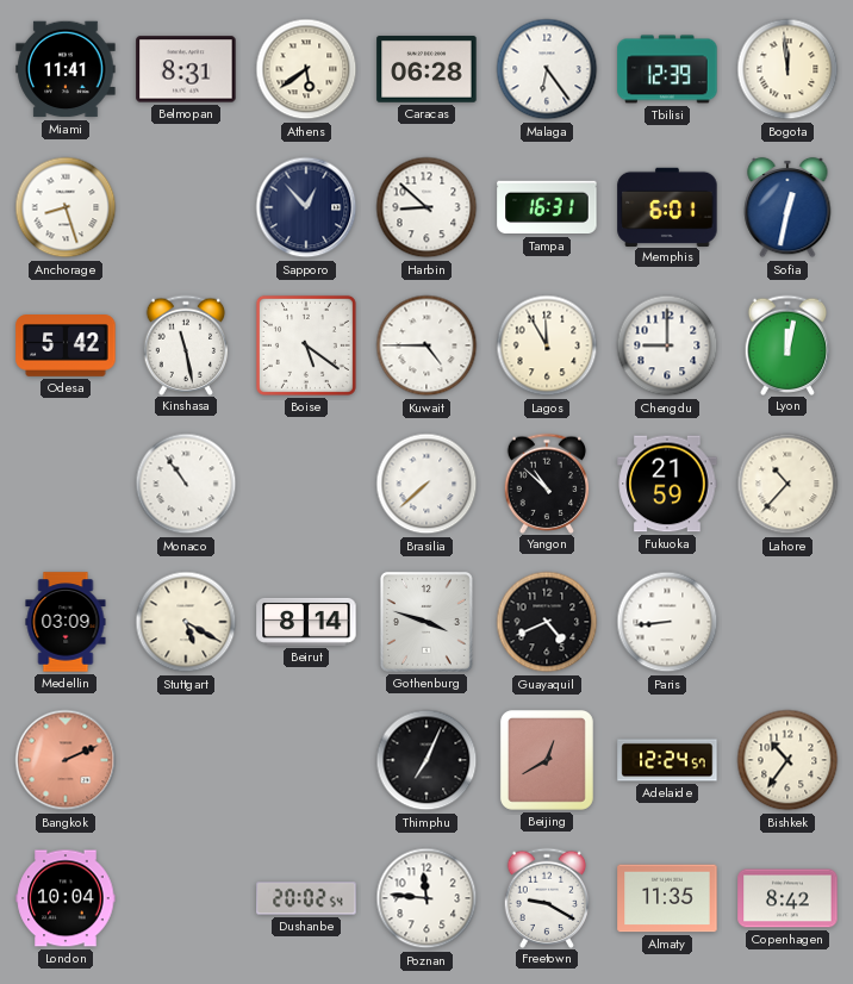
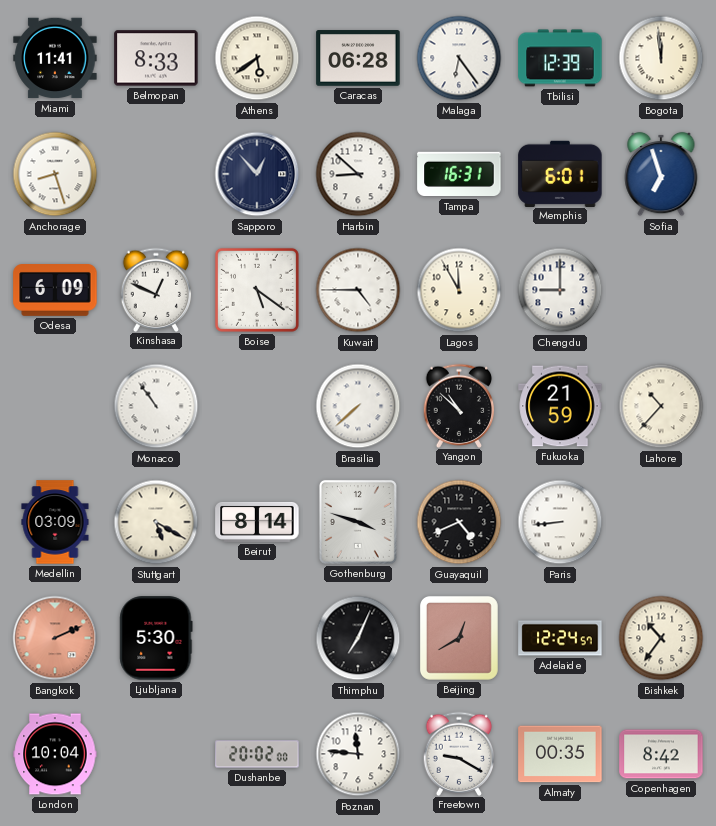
Belmopan: 8:31 -> 8:33
Sofia: 12:32 -> 6:57
Odesa: 5:42 -> 6:09
Kinshasa: 11:28 -> 12:49
Lyon: 12:02 -> none
Ljubljana: none -> 5:30
Dushanbe: 20:02:54 -> 20:02:00
Almaty: 11:35 -> 00:35
